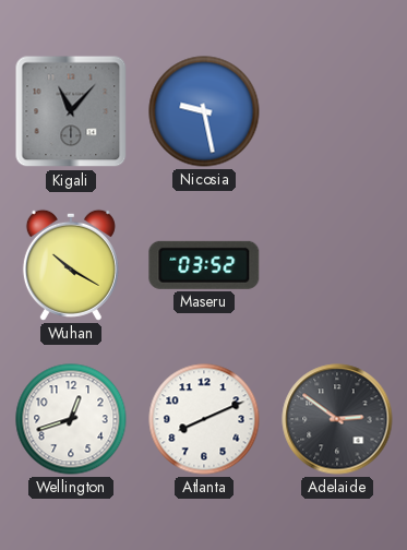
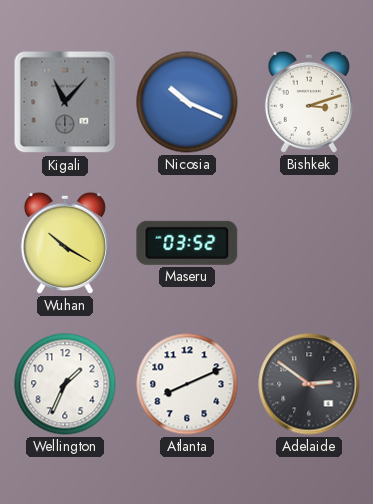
Nicosia: 9:28 -> 10:19
Bishkek: none -> 3:12
Wellington: 12:42 -> 1:34
